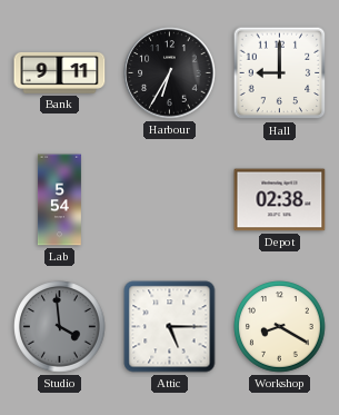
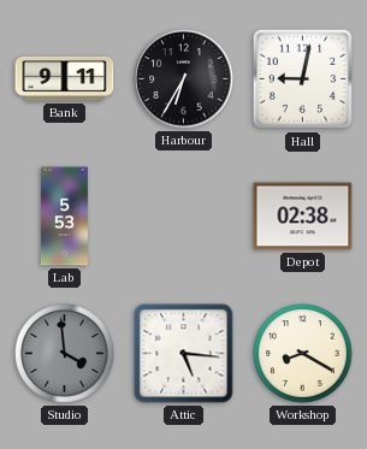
Hall: 9:00 -> 9:02
Lab: 5:54 -> 5:53
Attic: 5:15 -> 5:16
